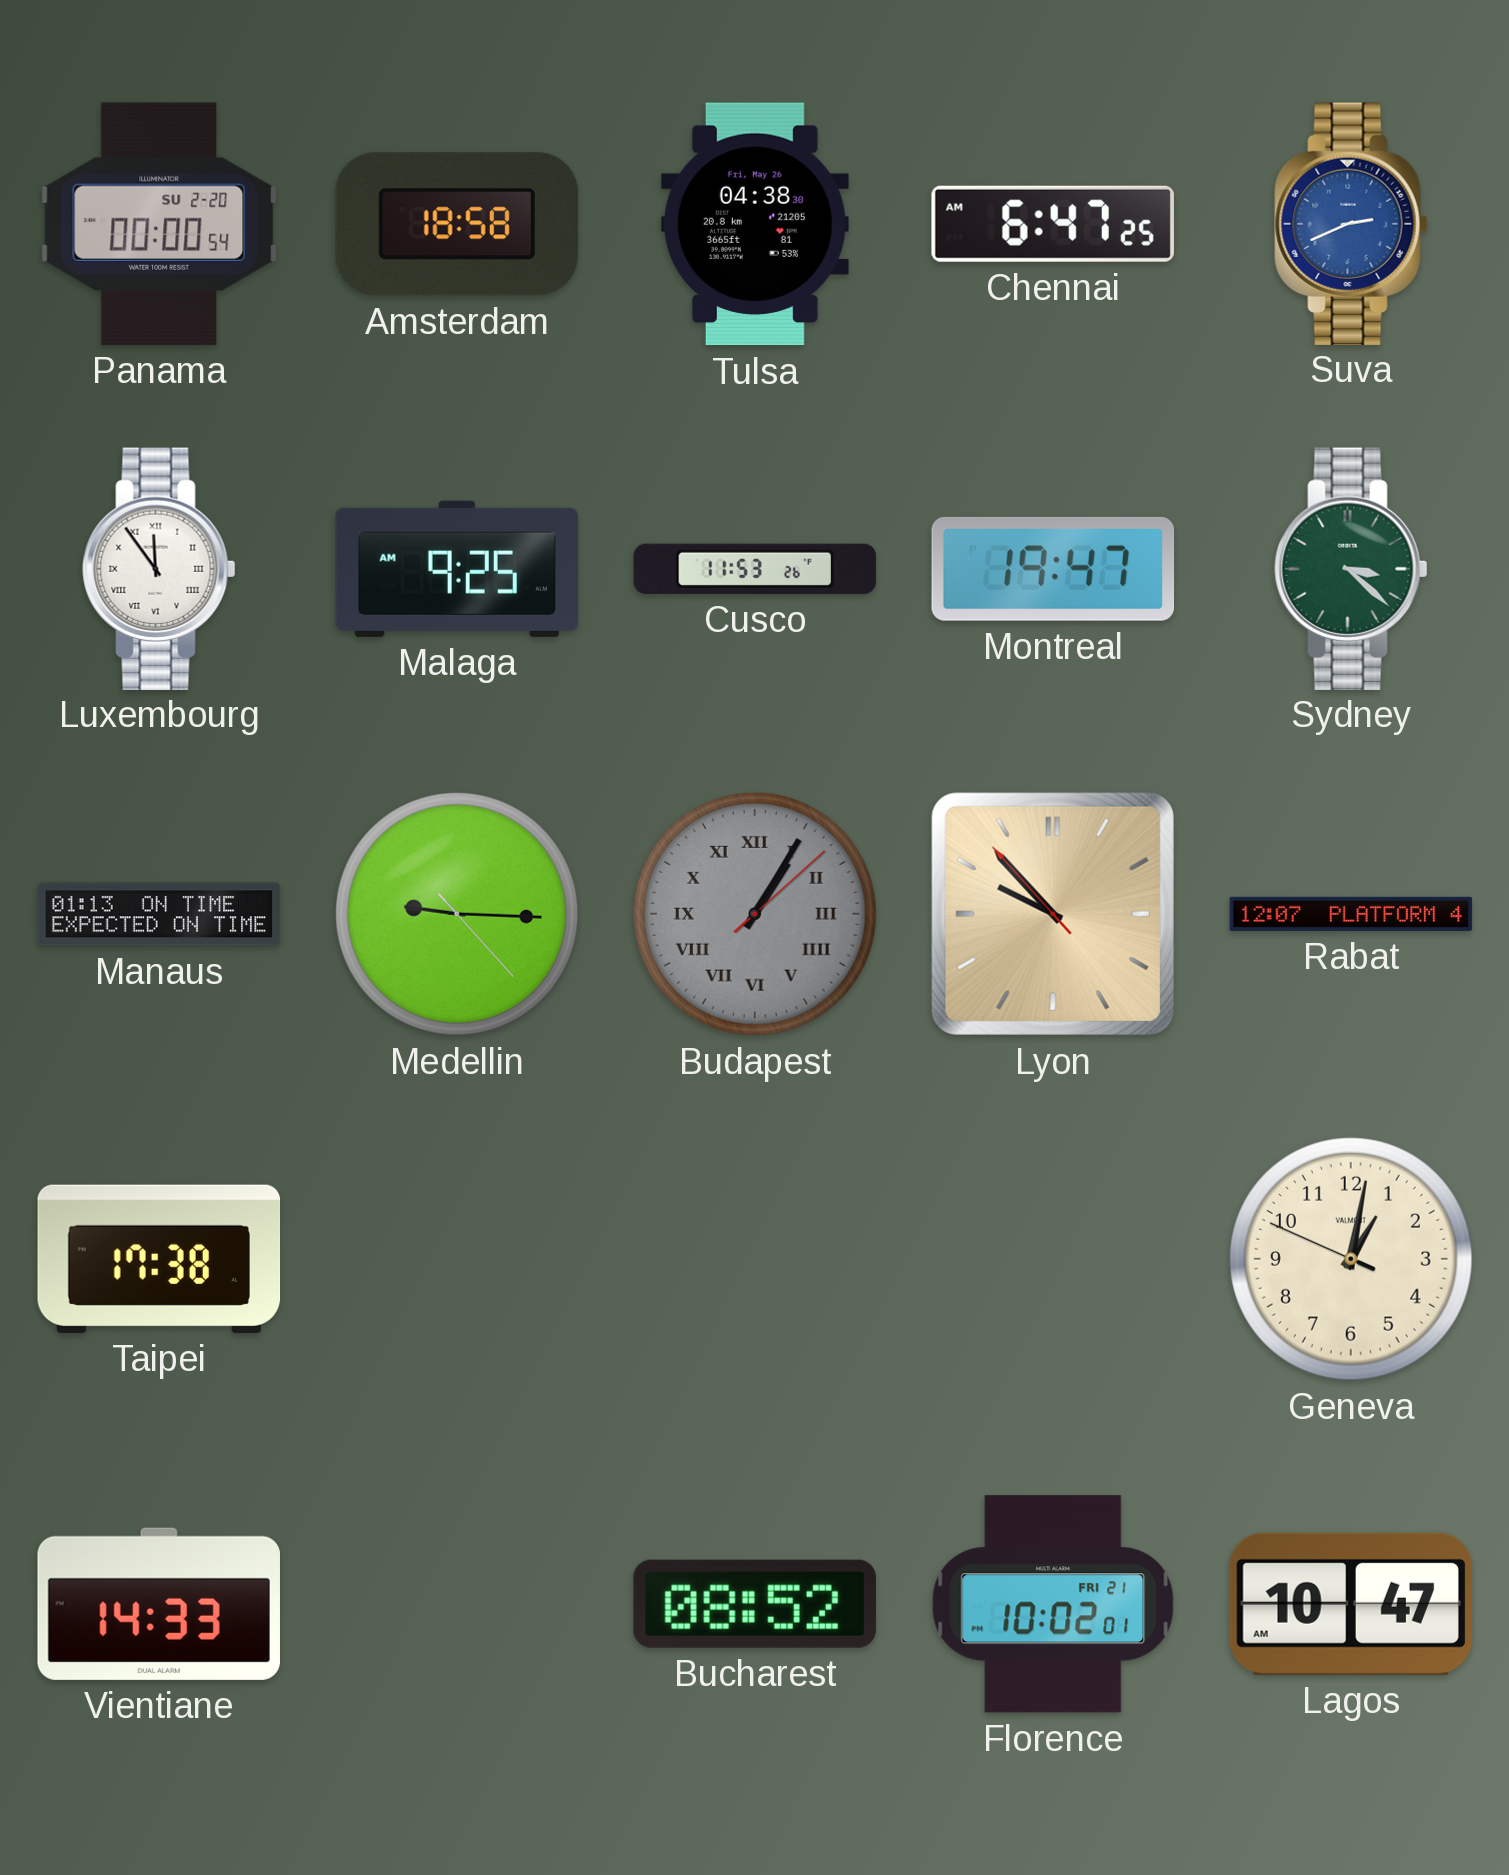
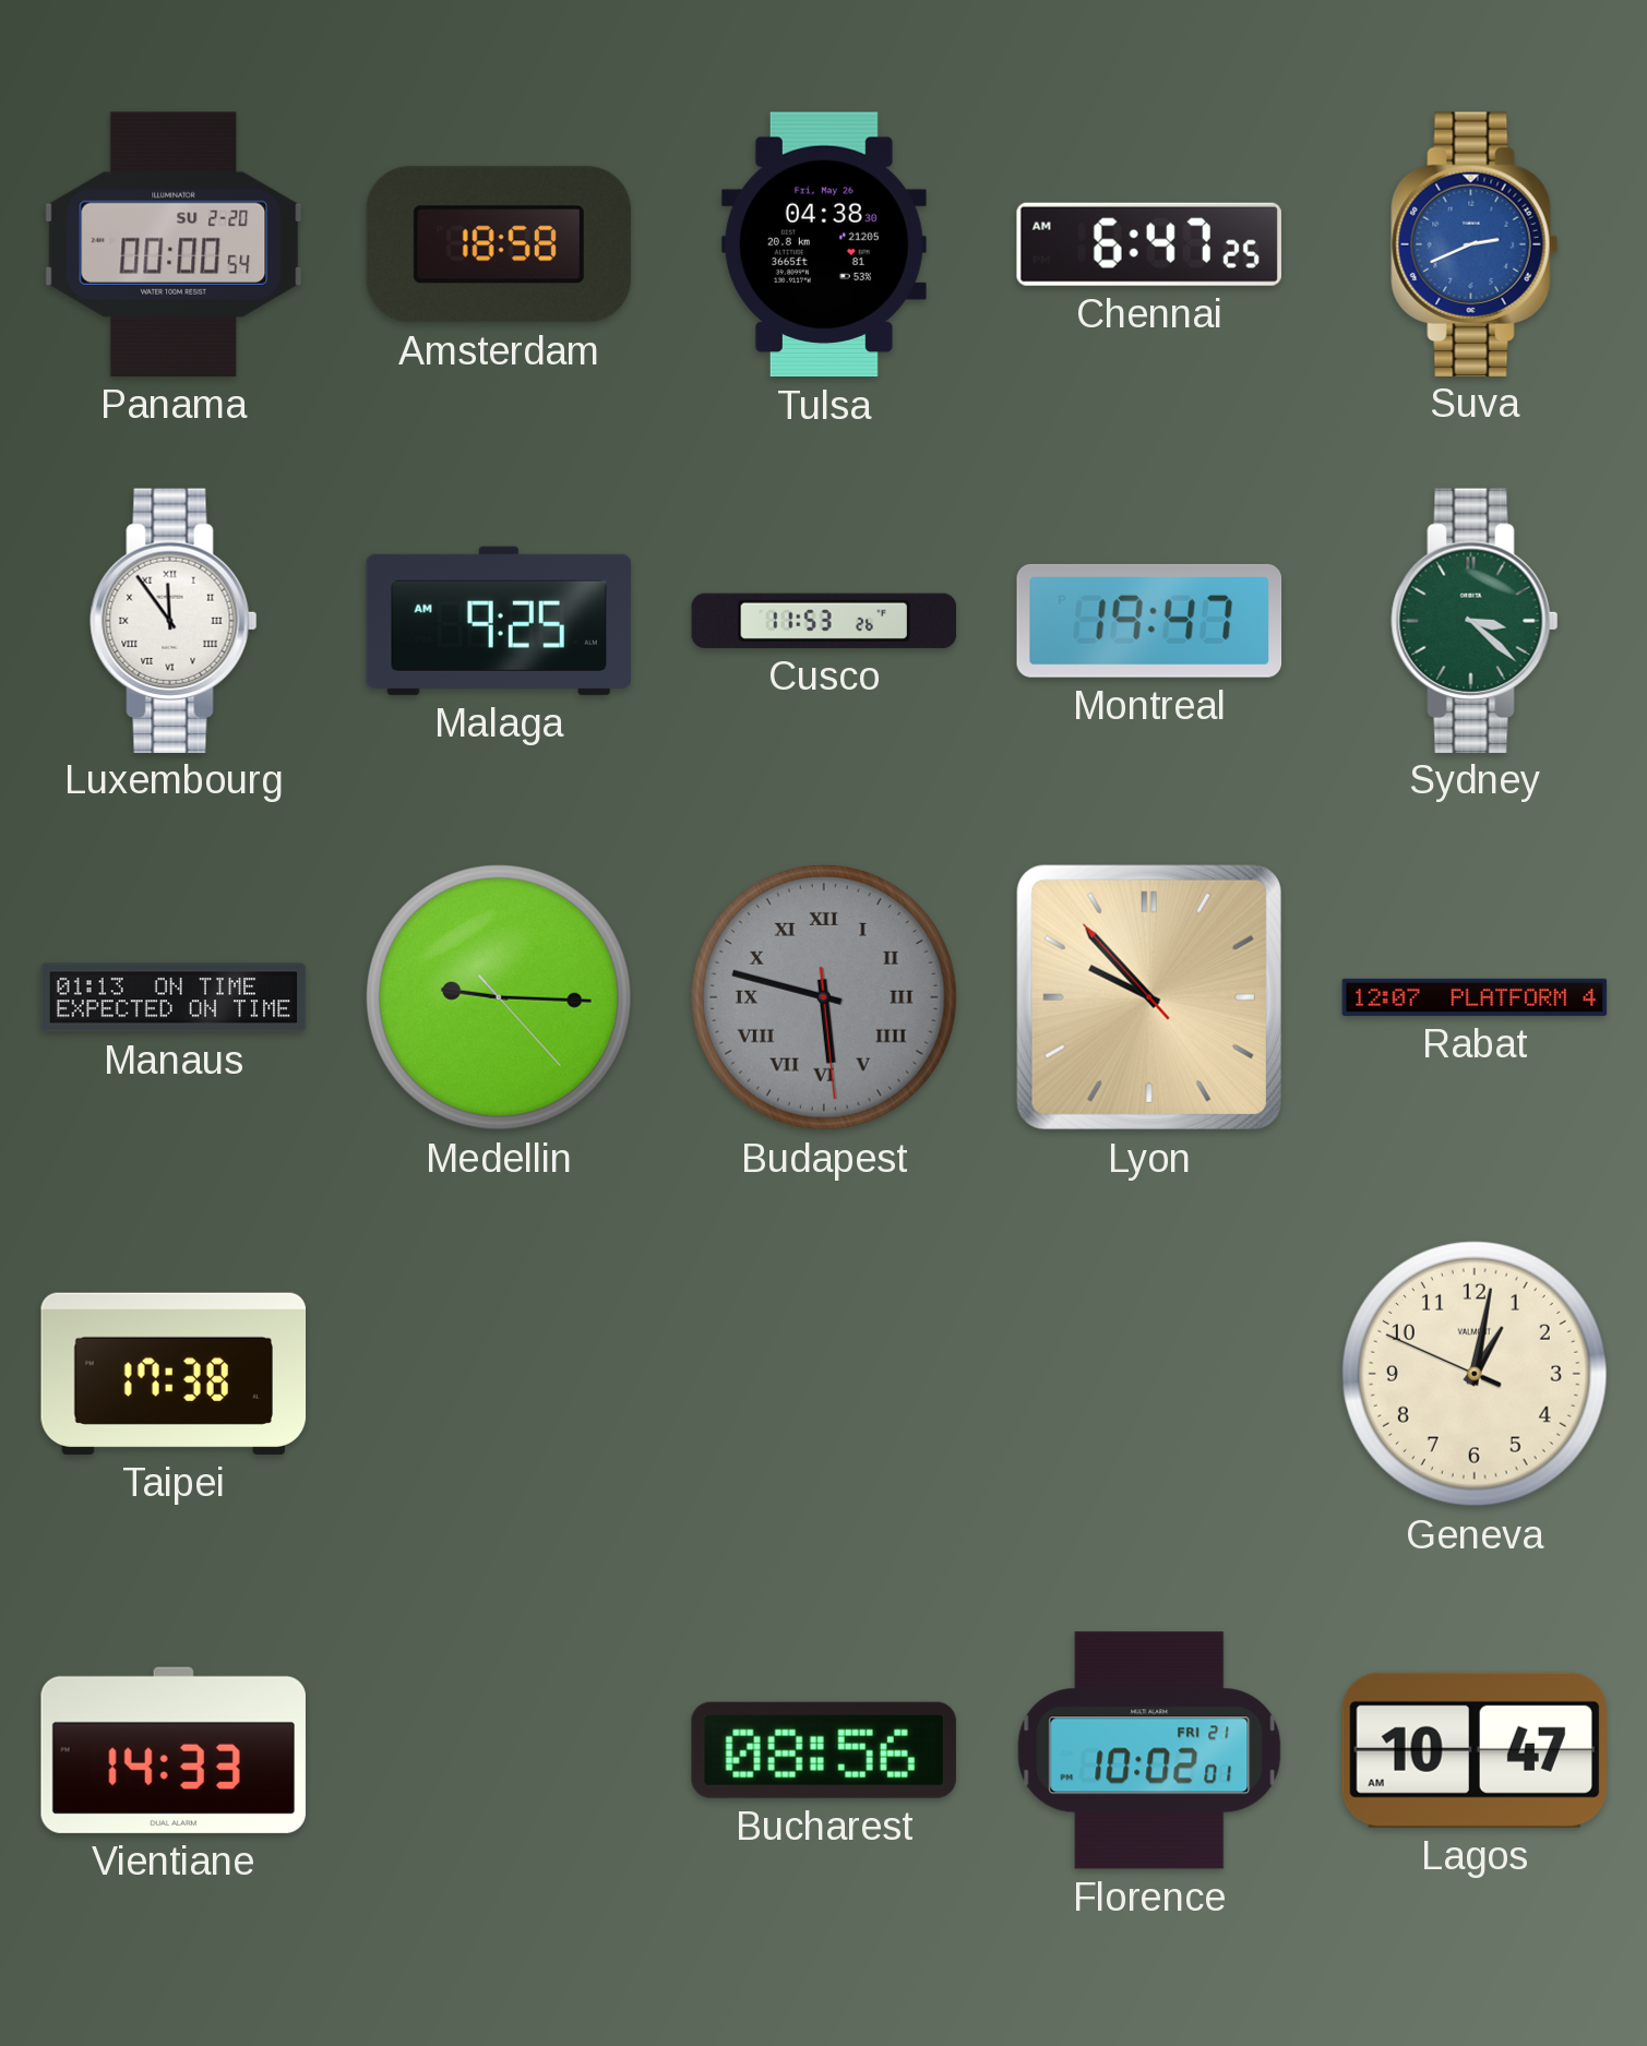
Budapest: 1:05 -> 5:47
Bucharest: 08:52 -> 08:56
